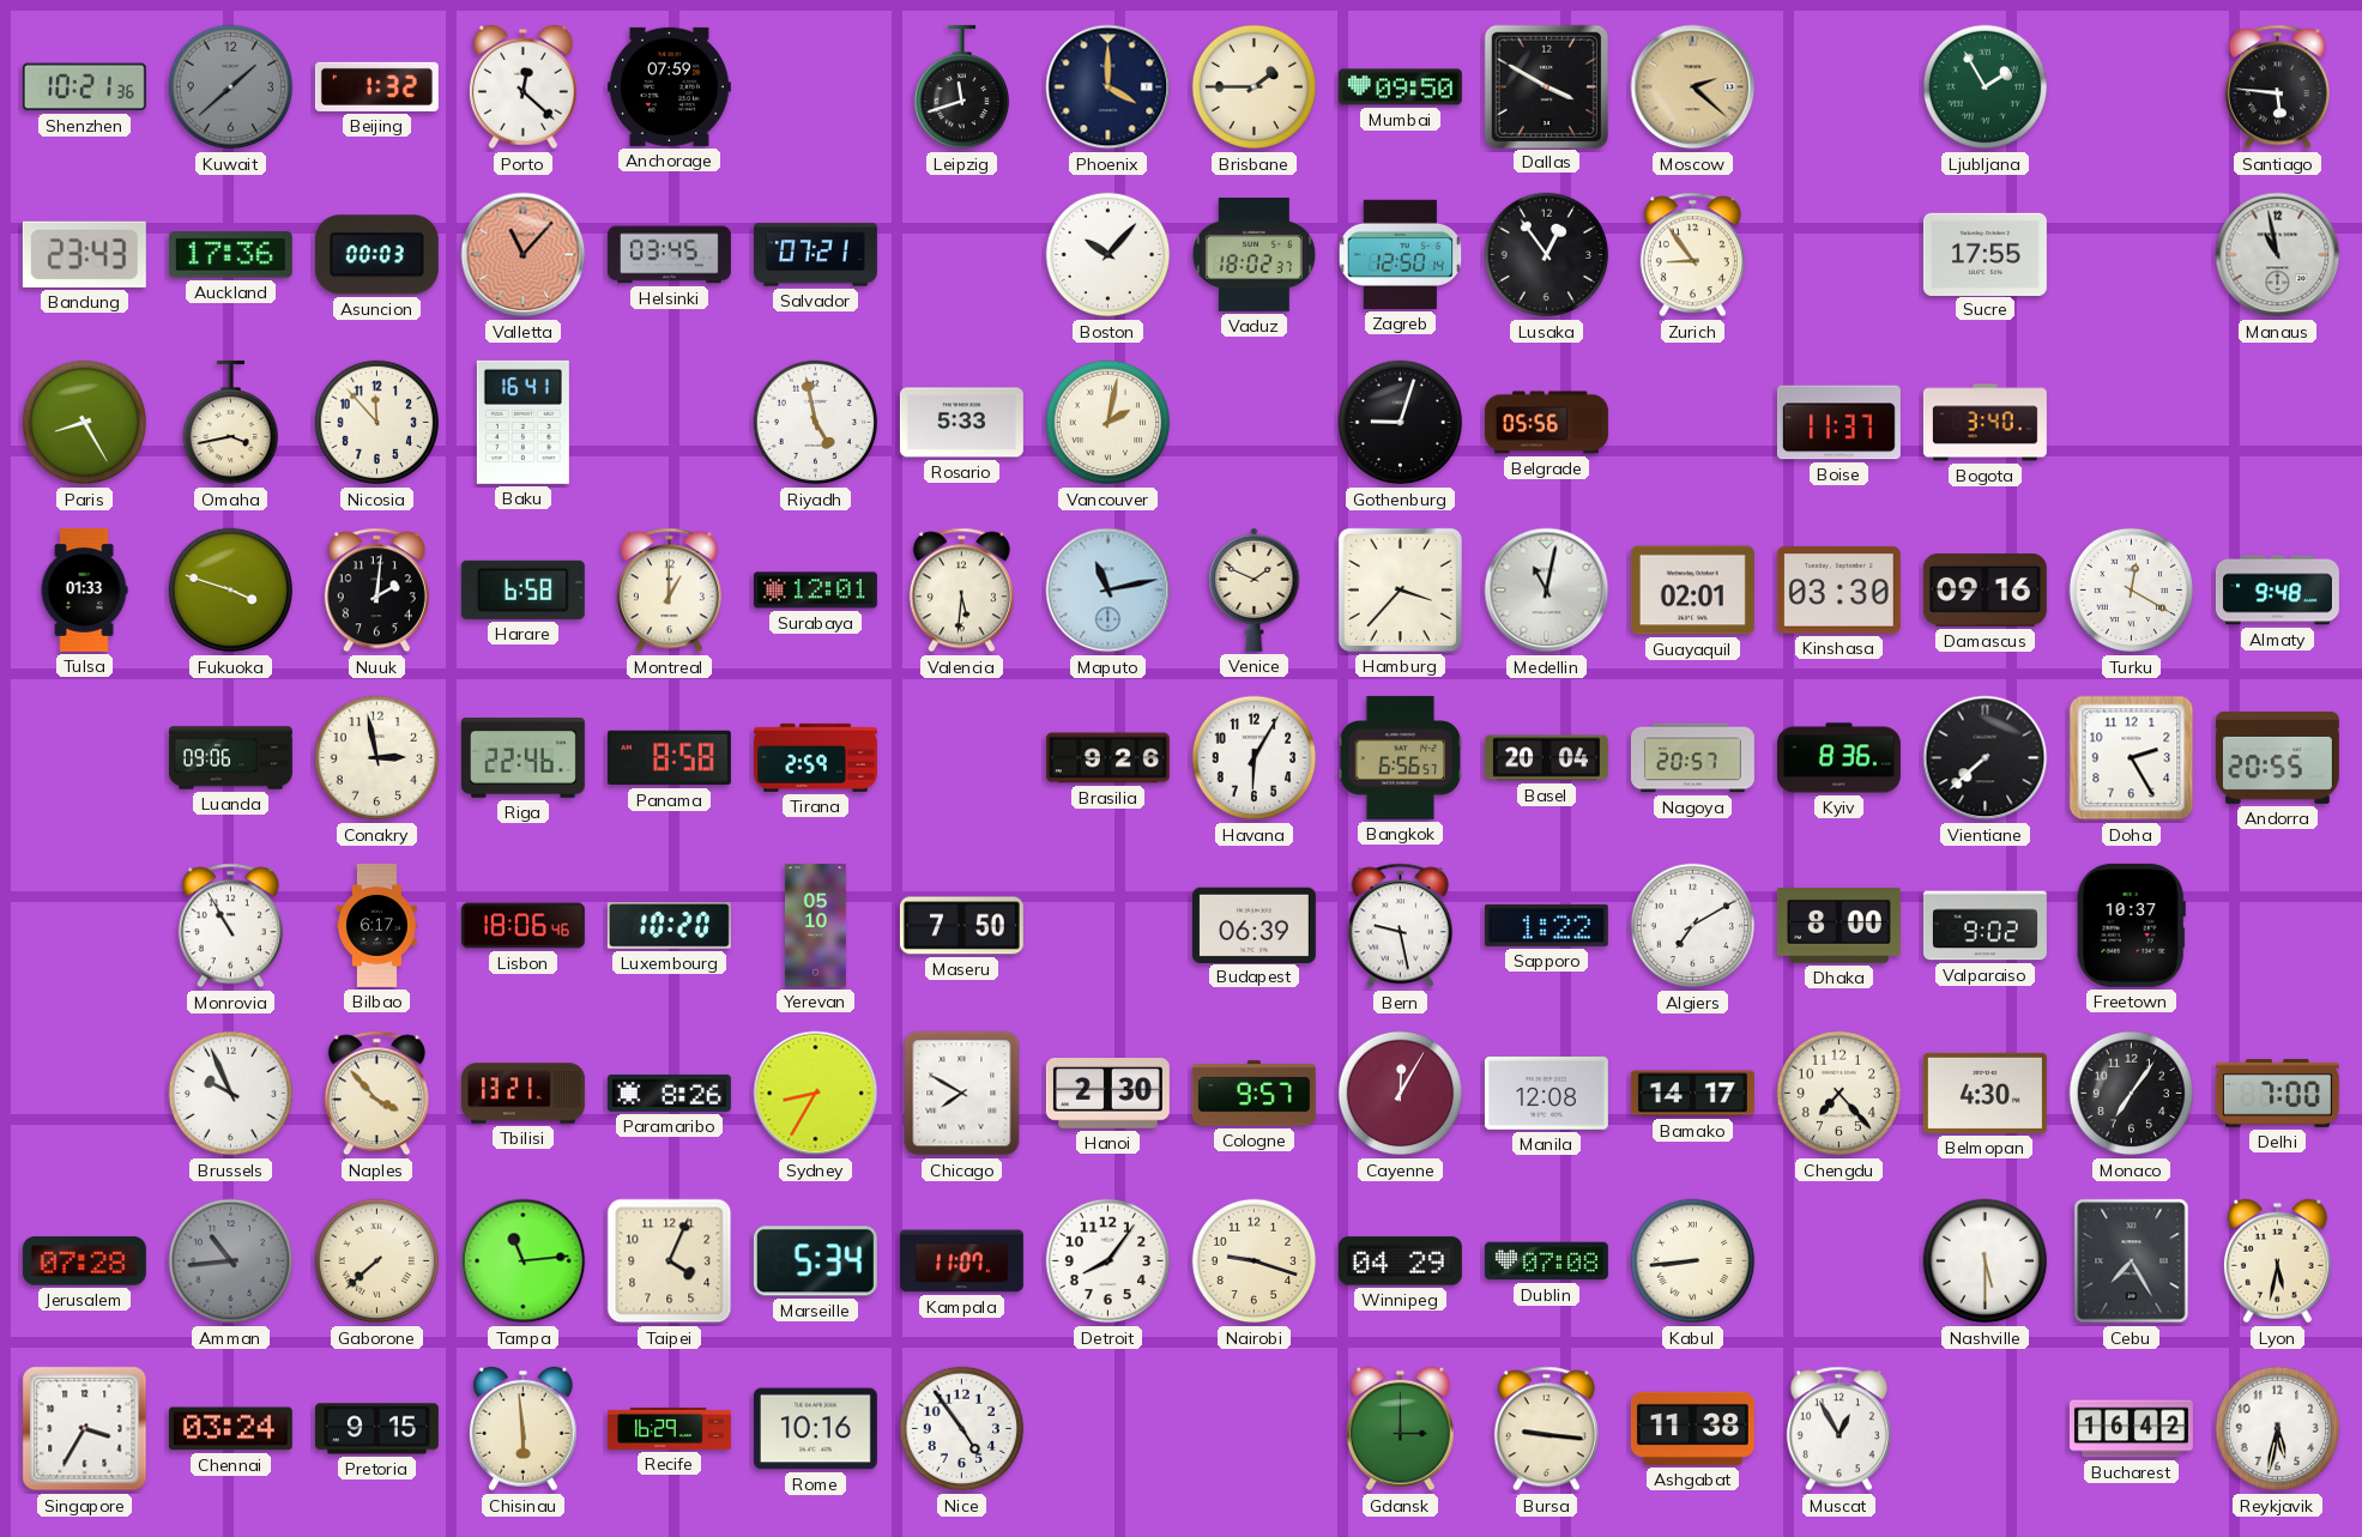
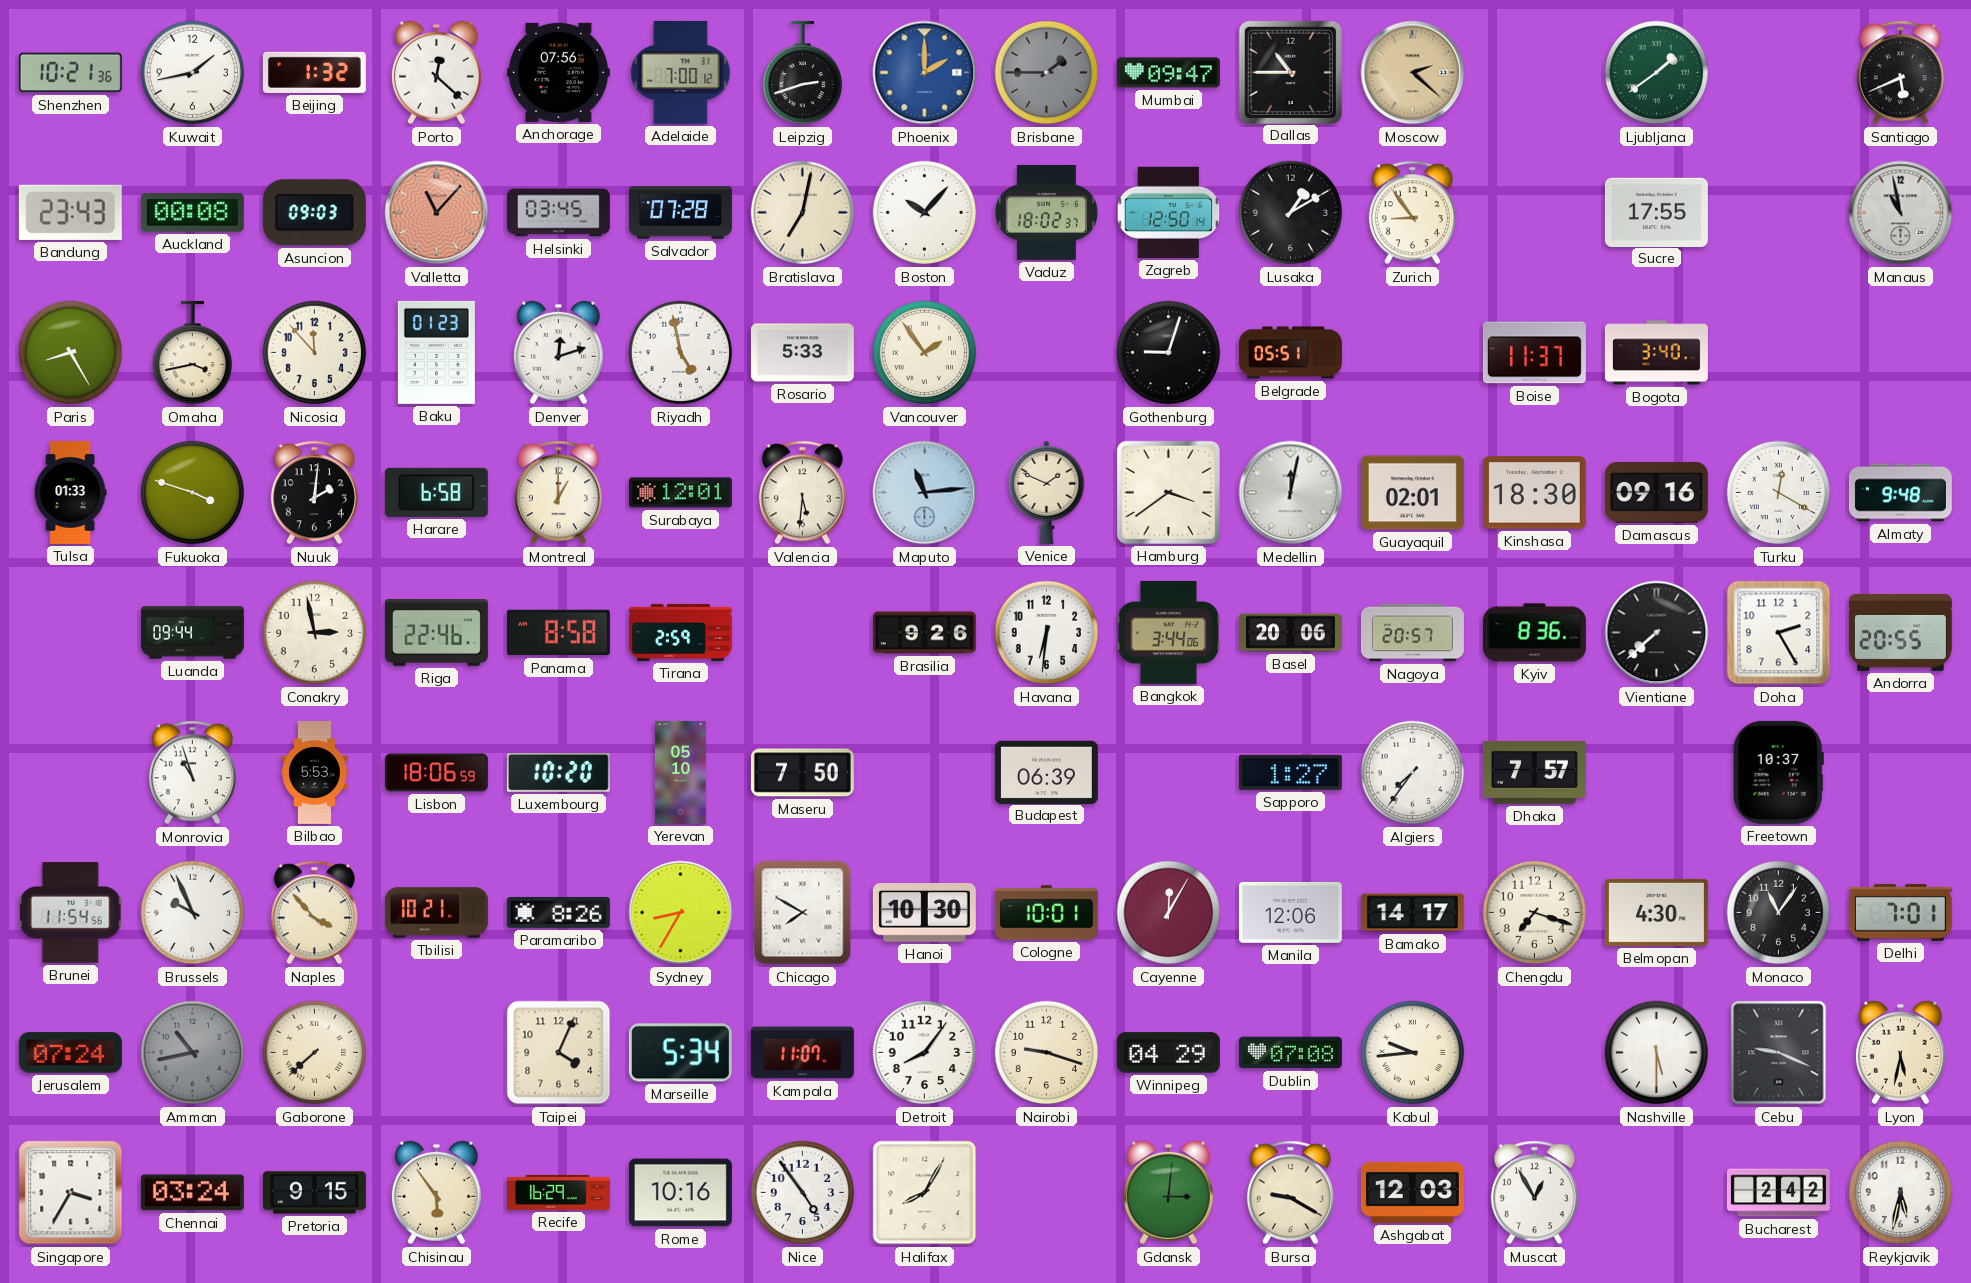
Kuwait: 1:38 -> 1:43
Kuwait dial: grey -> white
Anchorage: 07:59 -> 07:56
Adelaide: none -> 7:00
Leipzig: 11:42 -> 2:42
Phoenix: 4:00 -> 2:00
Phoenix dial: navy -> blue
Brisbane dial: cream -> grey
Mumbai: 09:50 -> 09:47
Dallas: 3:50 -> 10:45
Ljubljana: 1:55 -> 1:39
Santiago: 5:46 -> 5:41
Auckland: 17:36 -> 00:08
Asuncion: 00:03 -> 09:03
Salvador: 07:21 -> 07:28
Bratislava: none -> 7:02
Lusaka: 12:54 -> 1:10
Baku: 16:41 -> 01:23
Denver: none -> 12:12
Vancouver: 2:02 -> 1:54
Belgrade: 05:56 -> 05:51
Maputo: 11:13 -> 11:14
Hamburg: 3:37 -> 3:39
Medellin: 11:02 -> 12:02
Kinshasa: 03:30 -> 18:30
Luanda: 09:06 -> 09:44
Havana: 6:05 -> 6:31
Bangkok: 6:56 -> 3:44
Basel: 20:04 -> 20:06
Monrovia: 10:55 -> 10:57
Bilbao: 6:17 -> 5:53
Lisbon: 18:06:46 -> 18:06:59
Bern: 9:28 -> none
Sapporo: 1:22 -> 1:27
Algiers: 7:10 -> 7:36
Dhaka: 8:00 -> 7:57
Valparaiso: 9:02 -> none
Brunei: none -> 11:54
Tbilisi: 13:21 -> 10:21
Hanoi: 2:30 -> 10:30
Cologne: 9:57 -> 10:01
Manila: 12:08 -> 12:06
Chengdu: 7:23 -> 7:18
Monaco: 7:06 -> 11:06
Delhi: 7:00 -> 7:01
Jerusalem: 07:28 -> 07:24
Amman: 10:44 -> 10:43
Tampa: 11:14 -> none
Kabul: 8:44 -> 9:44
Cebu: 7:25 -> 9:19
Chisinau: 5:59 -> 5:54
Halifax: none -> 8:05
Gdansk: 3:00 -> 3:01
Bursa: 9:16 -> 9:20
Ashgabat: 11:38 -> 12:03
Bucharest: 16:42 -> 2:42
